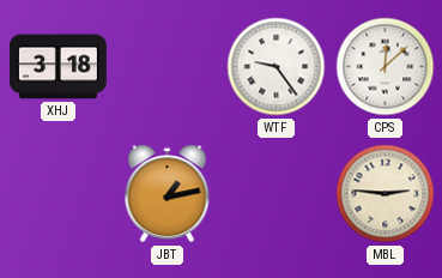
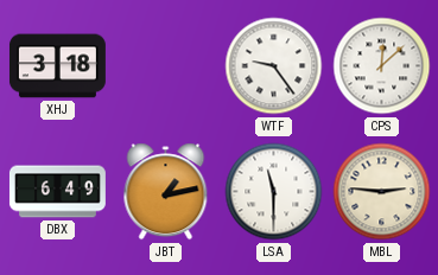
DBX: none -> 6:49
LSA: none -> 11:30
